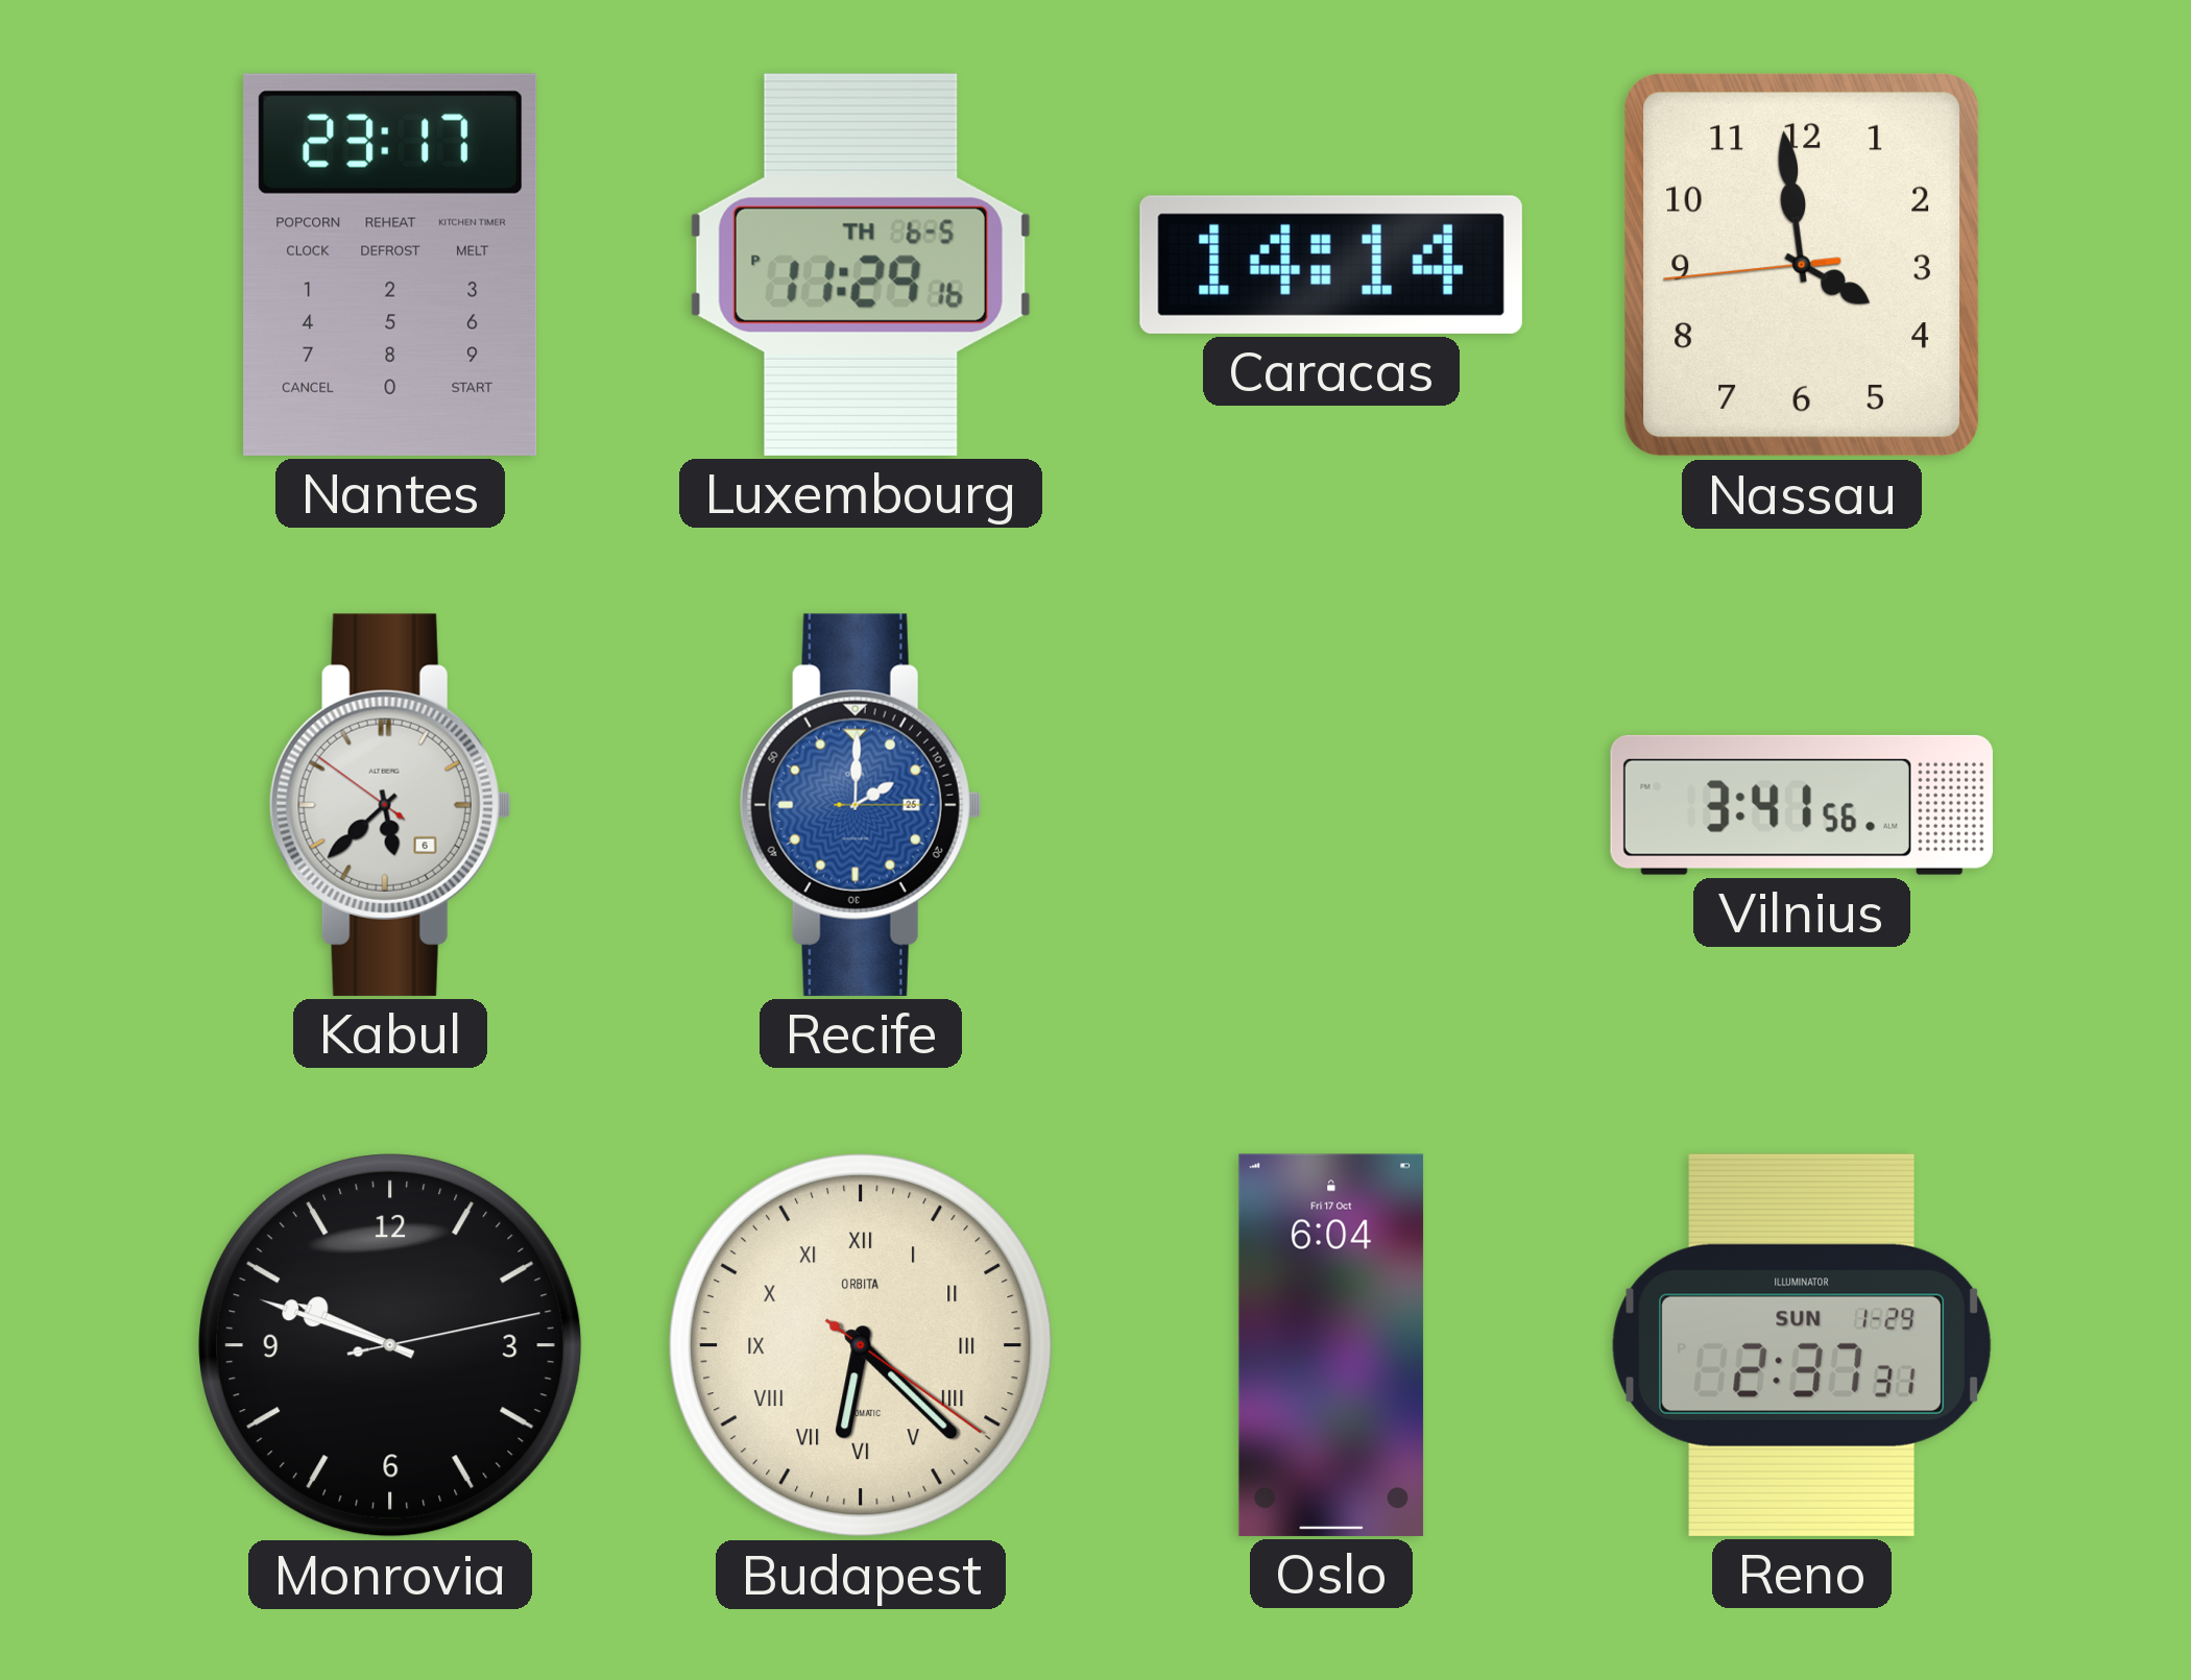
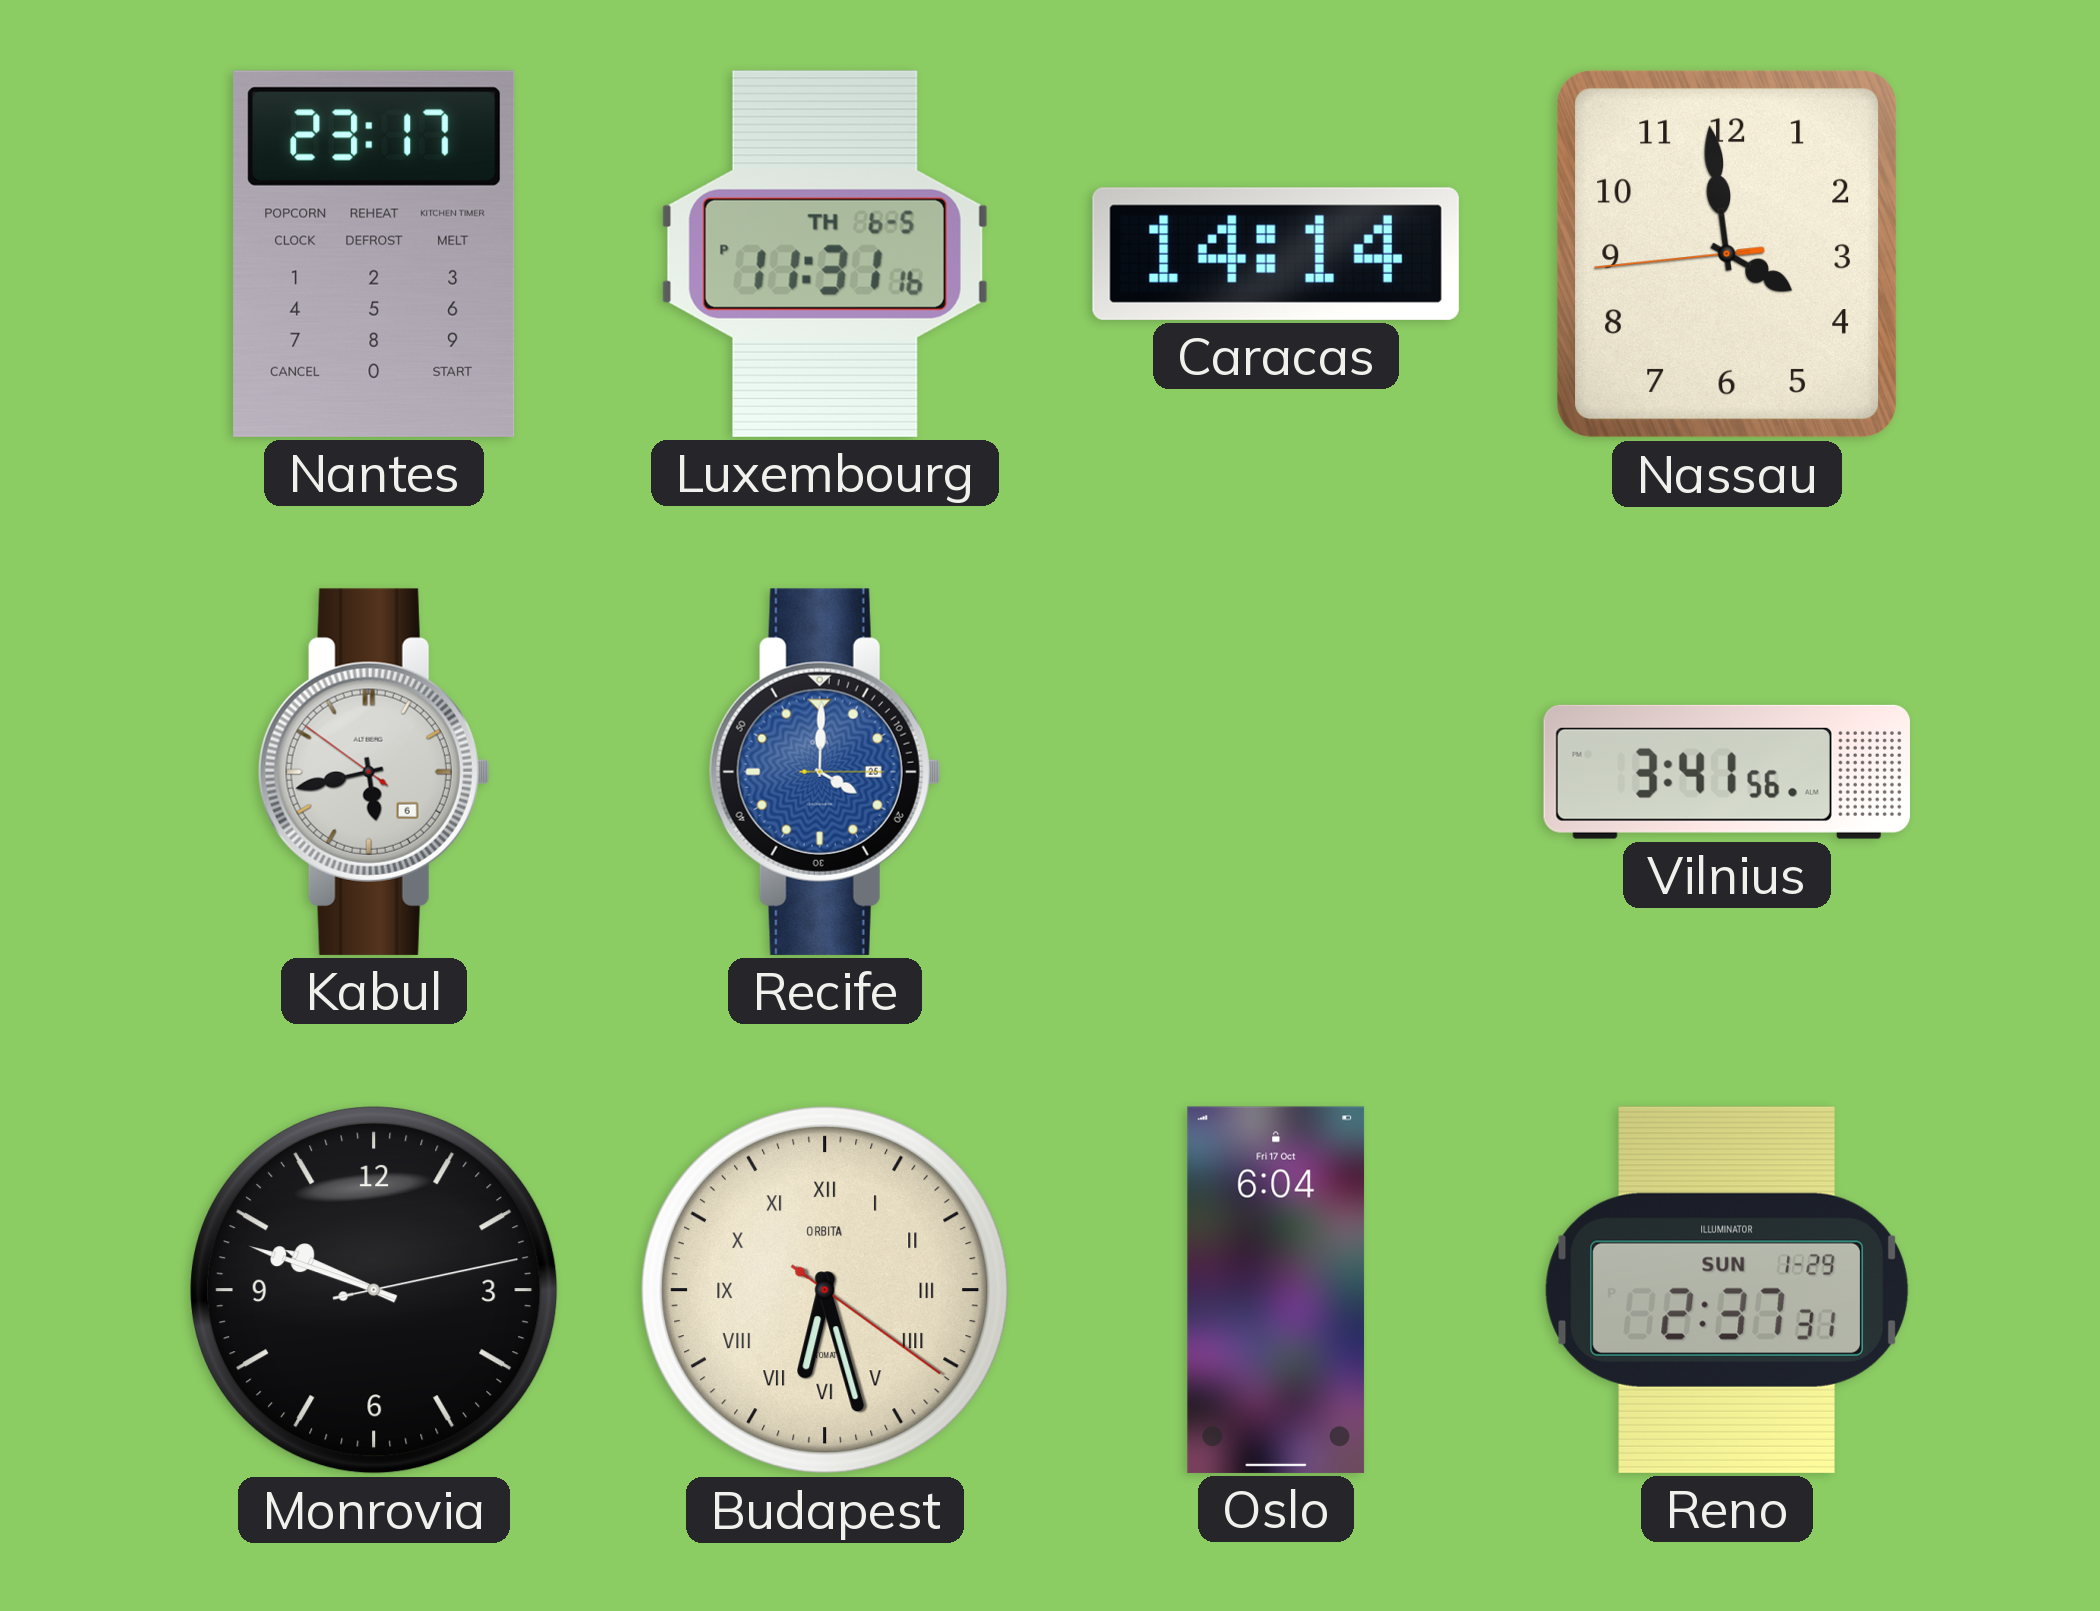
Luxembourg: 11:29 -> 11:31
Kabul: 5:37 -> 5:42
Recife: 2:00 -> 4:00
Budapest: 6:22 -> 6:27
